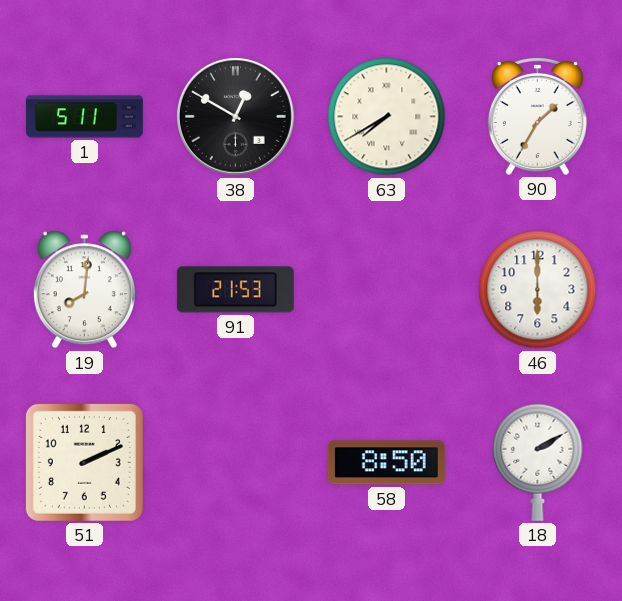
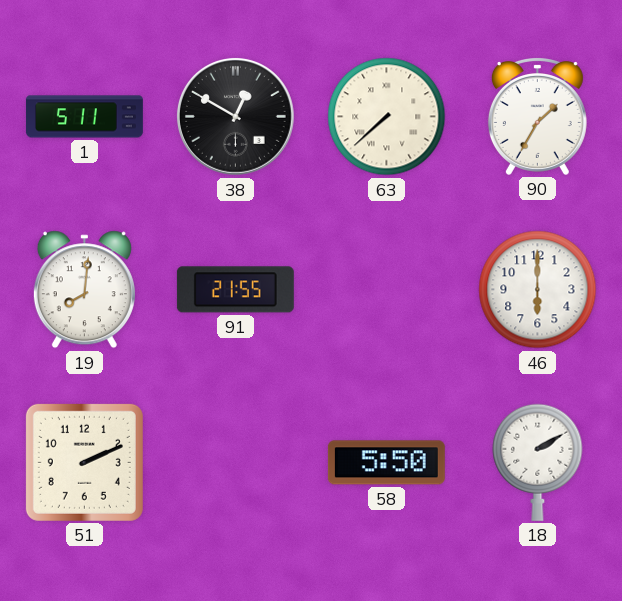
63: 7:40 -> 7:38
91: 21:53 -> 21:55
58: 8:50 -> 5:50
